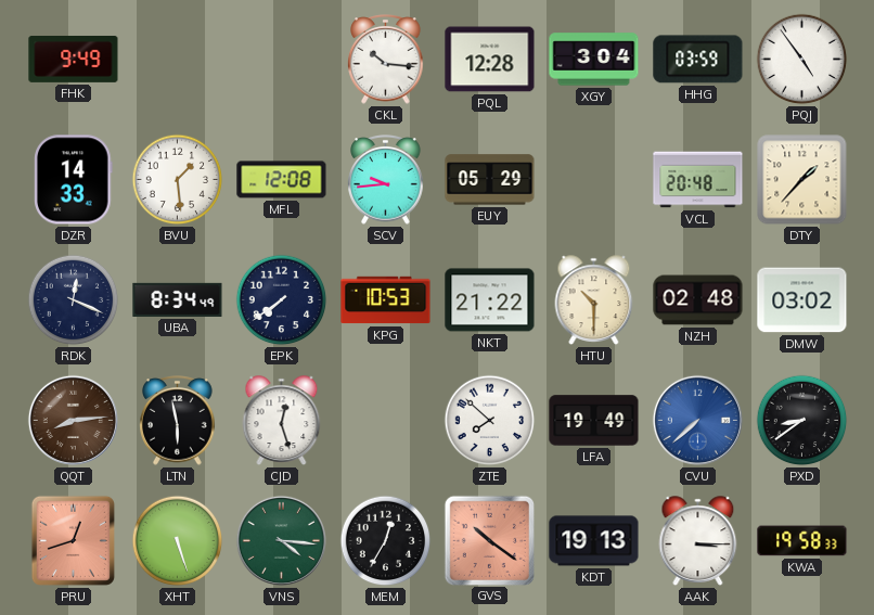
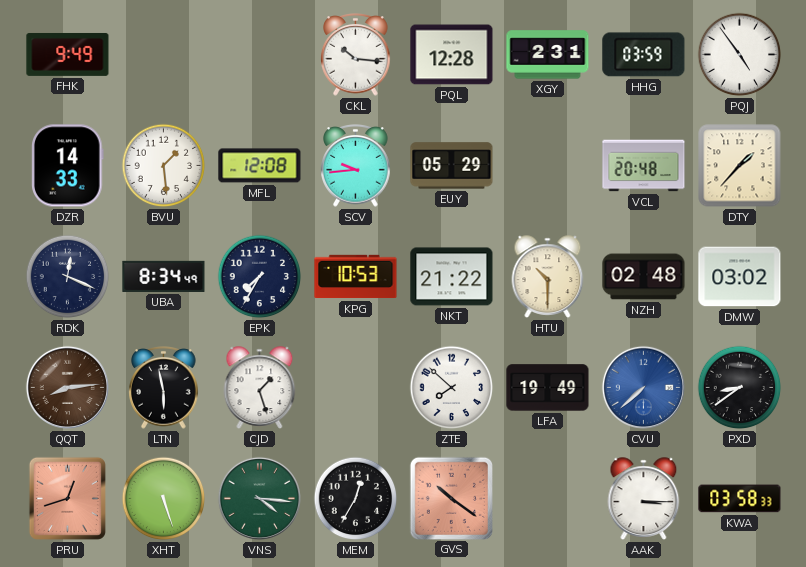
XGY: 3:04 -> 2:31
EPK: 7:39 -> 7:35
CJD: 12:27 -> 1:27
KDT: 19:13 -> none
KWA: 19:58 -> 03:58
